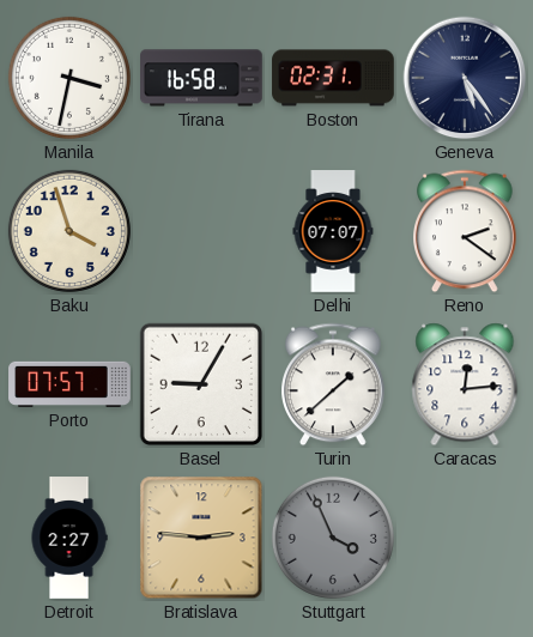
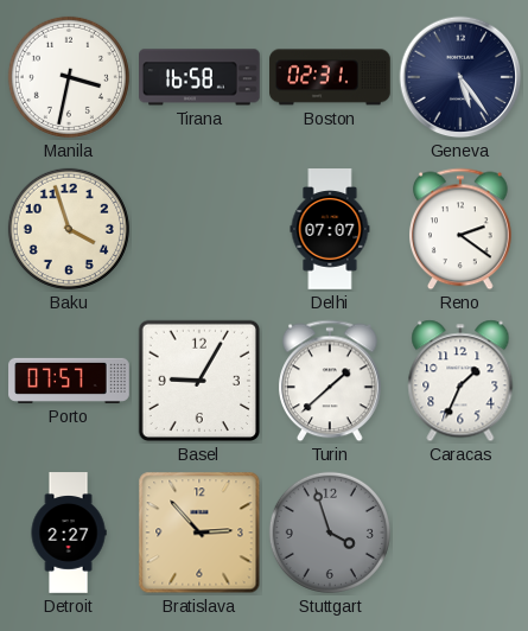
Caracas: 12:14 -> 1:34
Bratislava: 2:46 -> 2:53
Stuttgart: 3:56 -> 3:57
